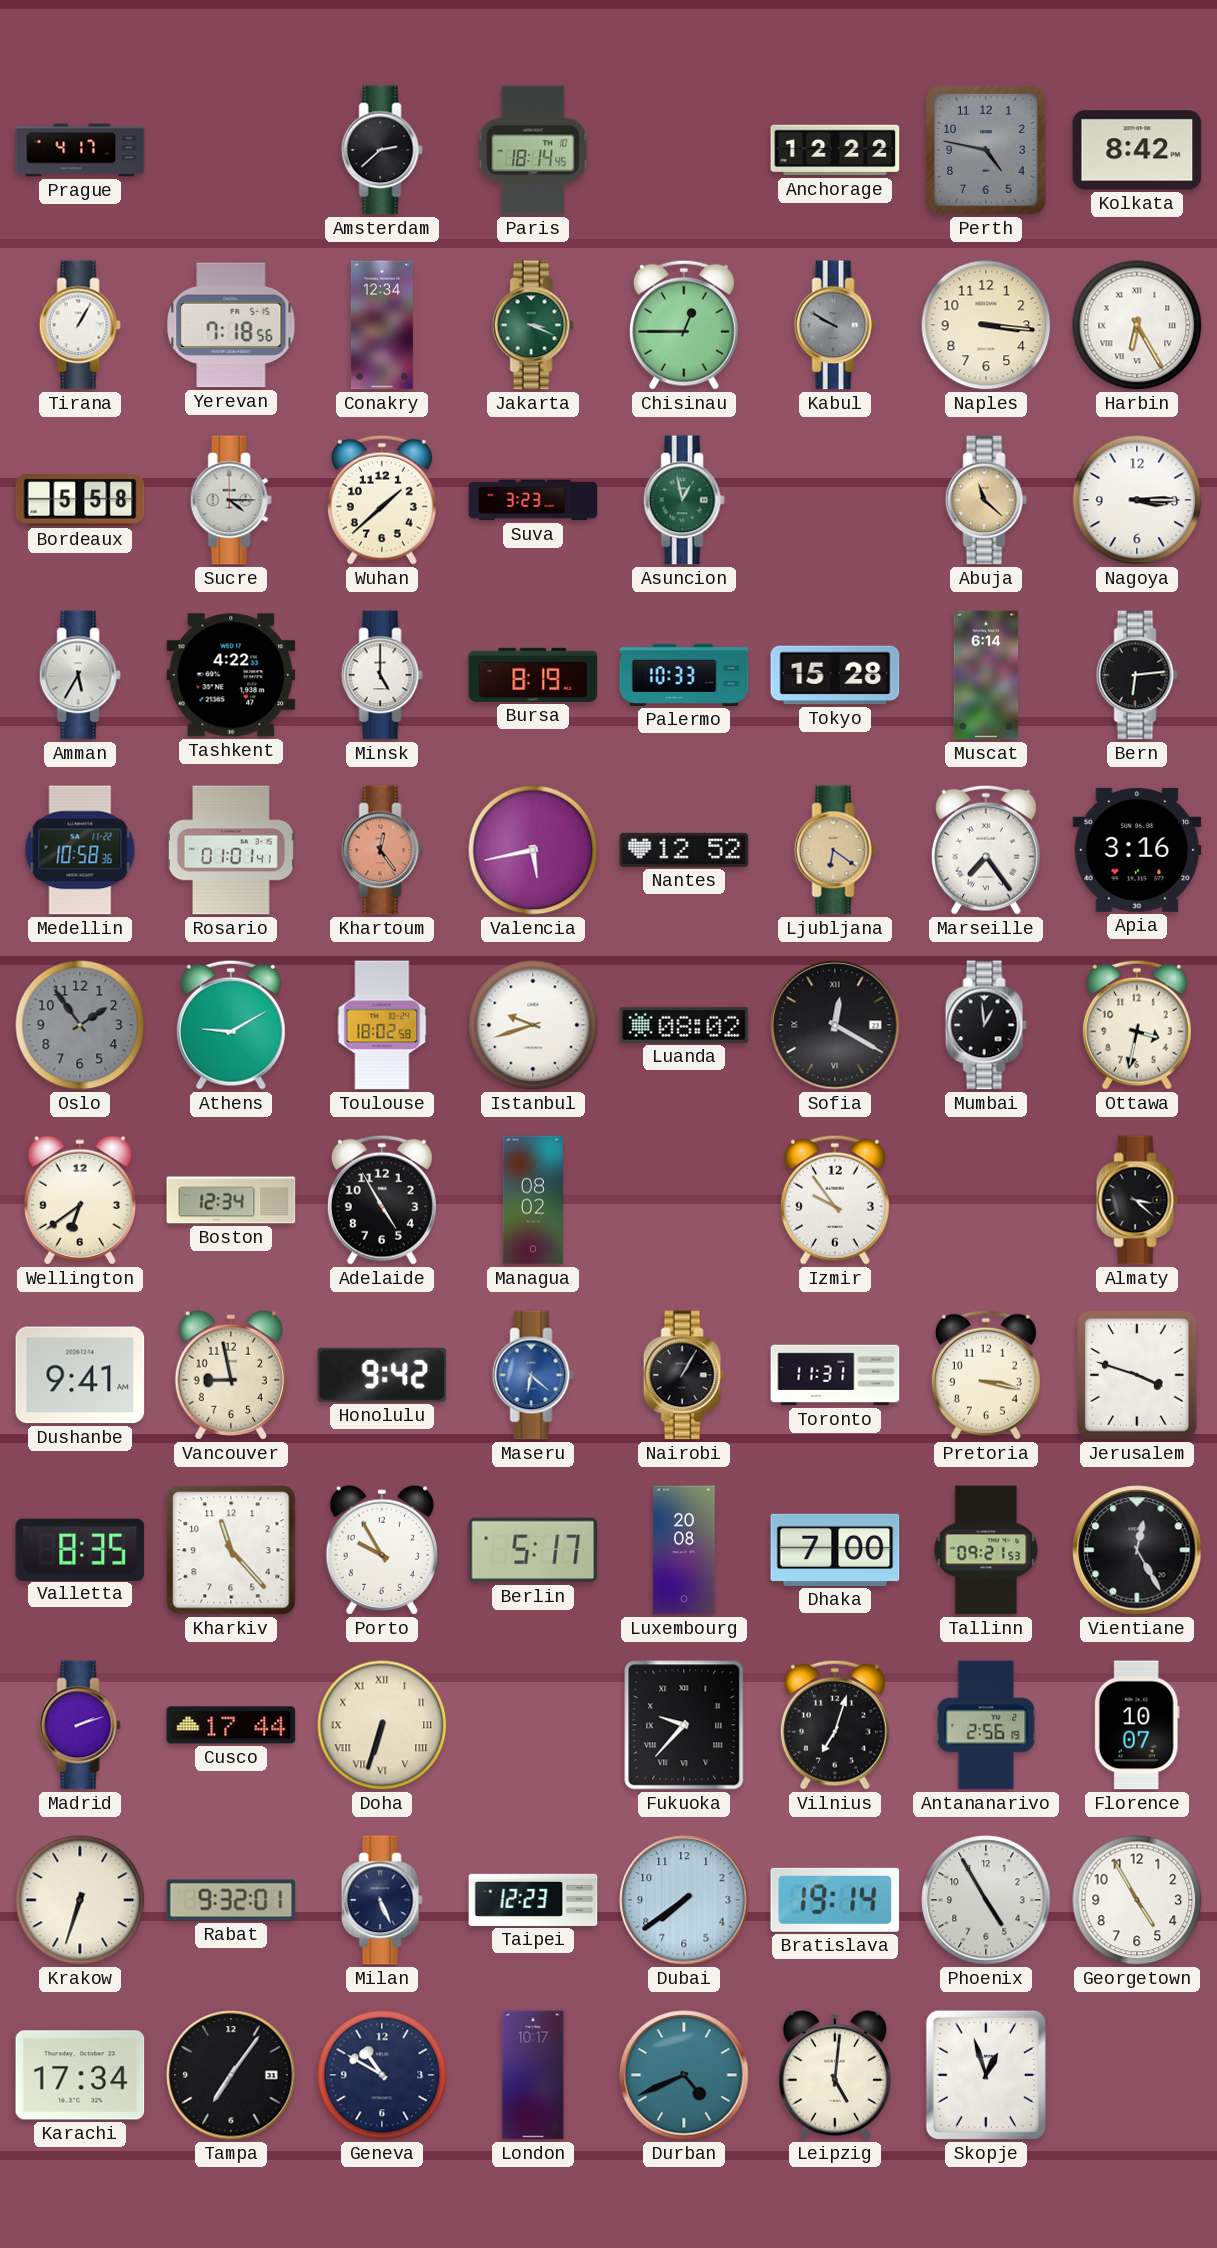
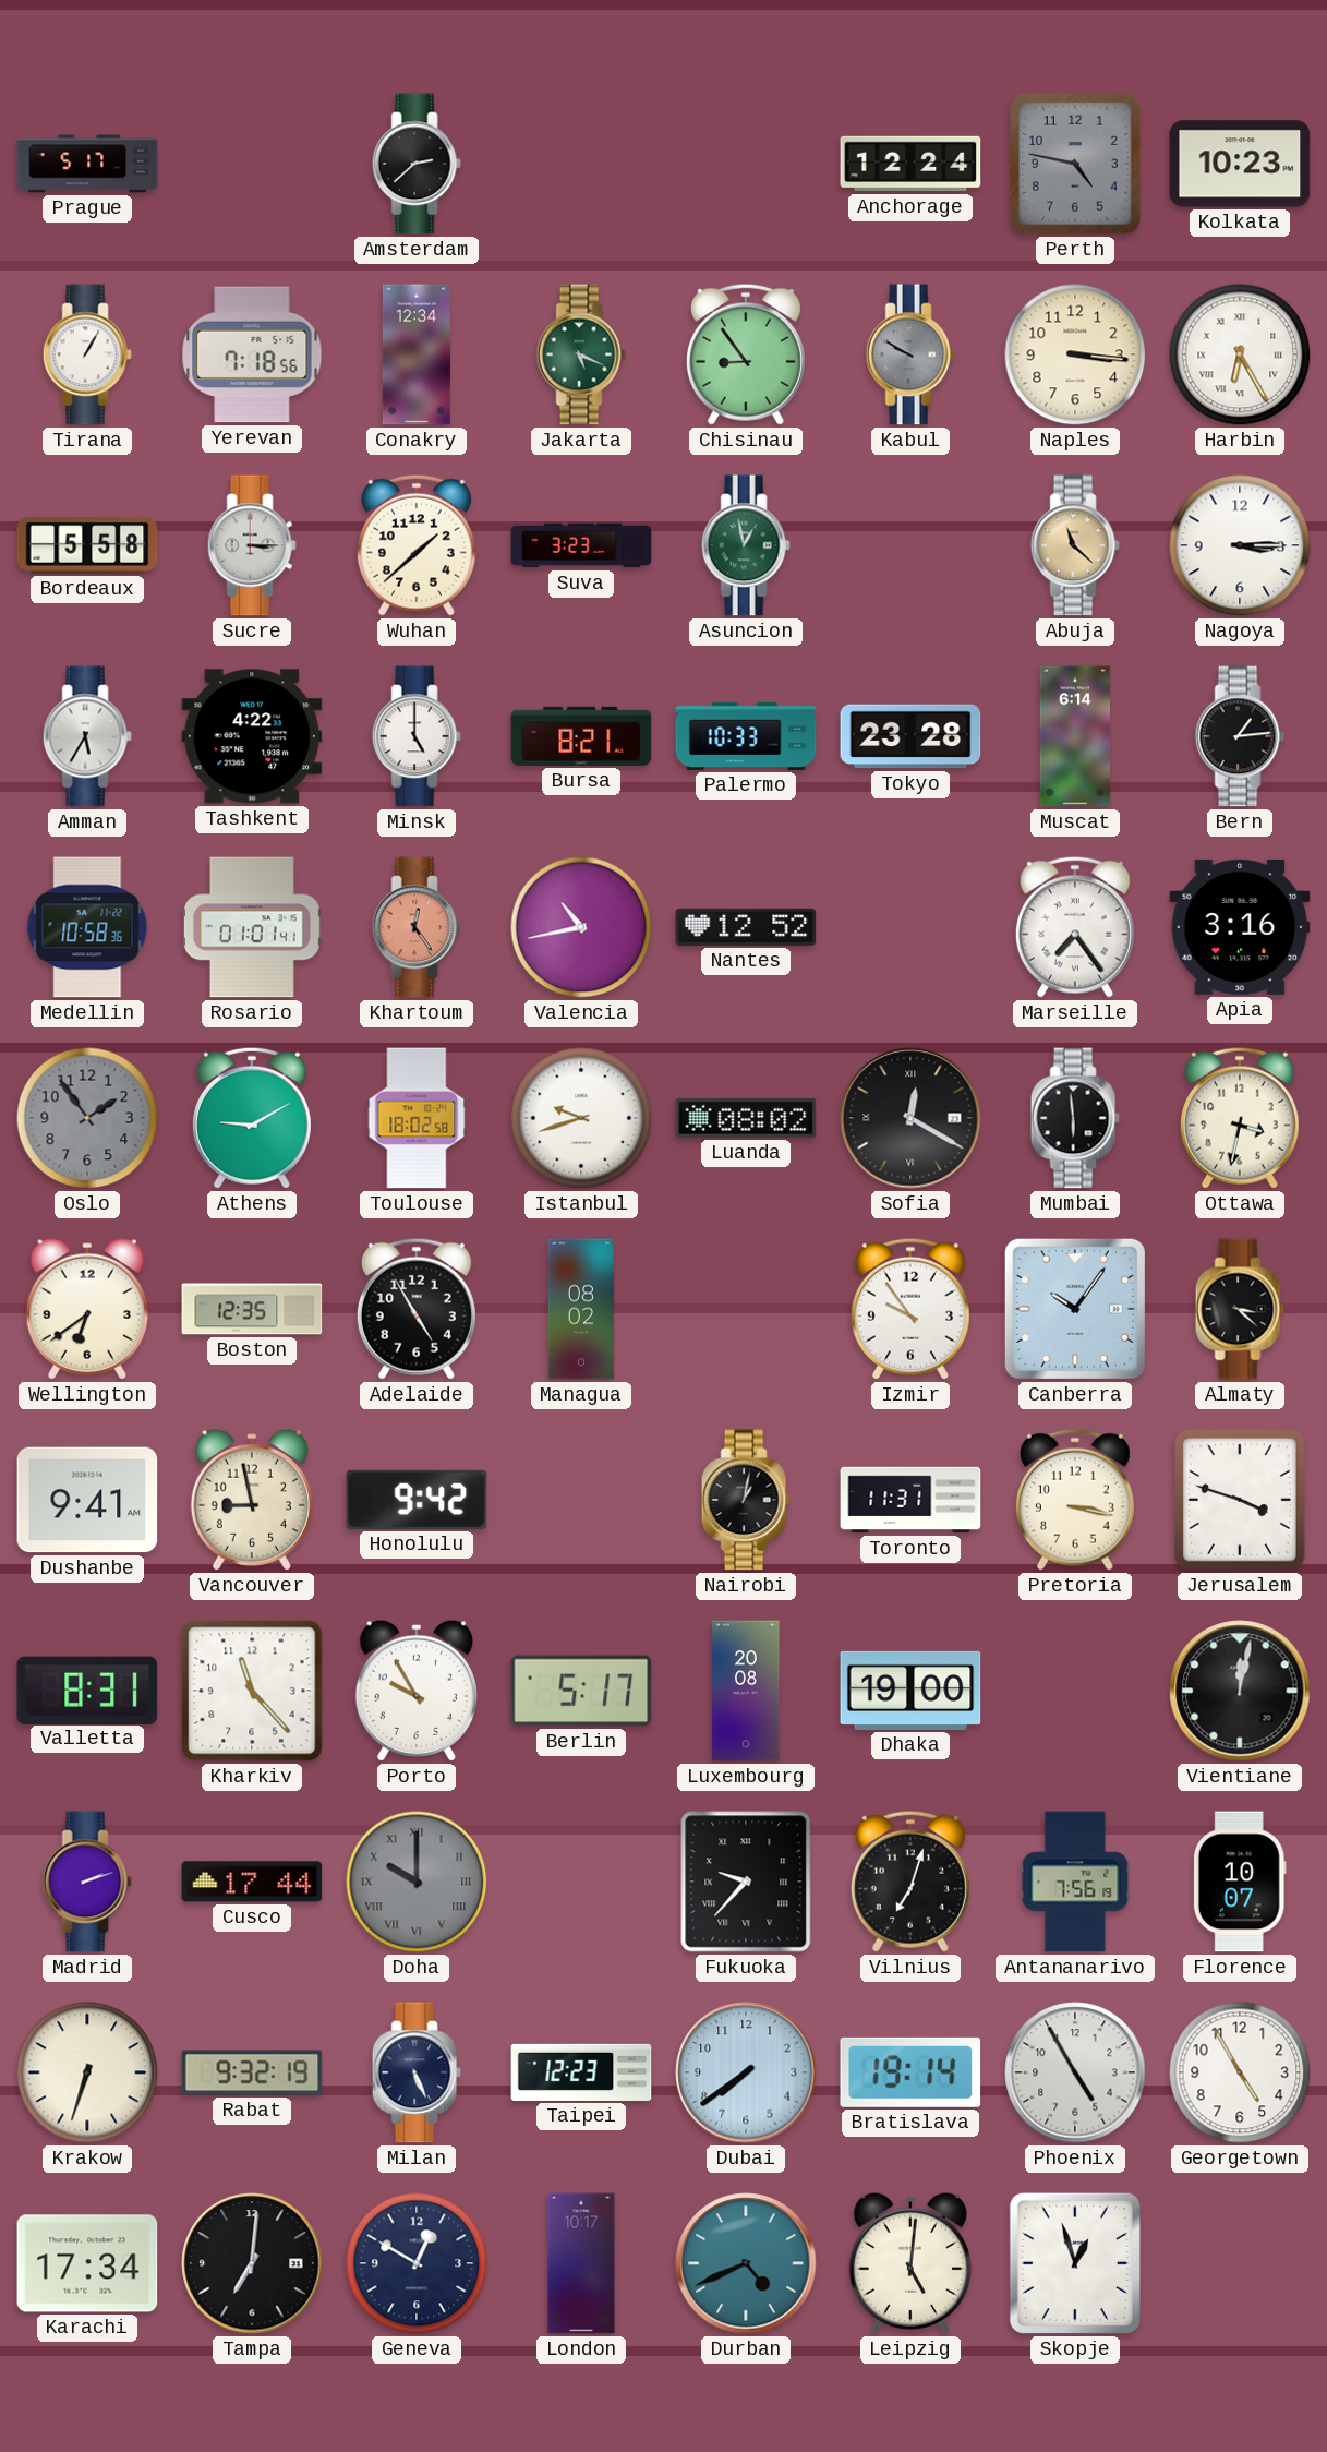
Prague: 4:17 -> 5:17
Paris: 18:14 -> none
Anchorage: 12:22 -> 12:24
Kolkata: 8:42 -> 10:23
Jakarta: 3:19 -> 5:19
Chisinau: 12:45 -> 8:54
Sucre: 4:15 -> 3:15
Bursa: 8:19 -> 8:21
Tokyo: 15:28 -> 23:28
Bern: 6:14 -> 1:14
Valencia: 5:43 -> 10:43
Ljubljana: 6:21 -> none
Mumbai: 12:59 -> 5:59
Boston: 12:34 -> 12:35
Canberra: none -> 10:06
Maseru: 6:22 -> none
Nairobi: 1:05 -> 1:02
Valletta: 8:35 -> 8:31
Dhaka: 7:00 -> 19:00
Tallinn: 09:21 -> none
Vientiane: 12:25 -> 12:02
Doha: 6:33 -> 10:00
Doha dial: cream -> grey
Antananarivo: 2:56 -> 7:56
Rabat: 9:32:01 -> 9:32:19
Tampa: 7:06 -> 7:01
Geneva: 10:50 -> 12:50
